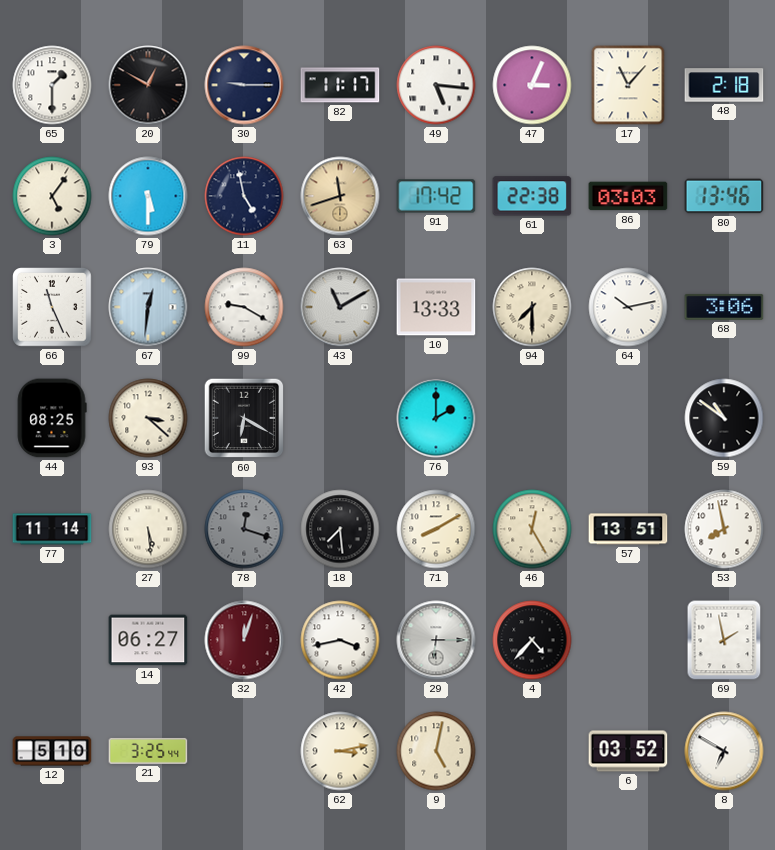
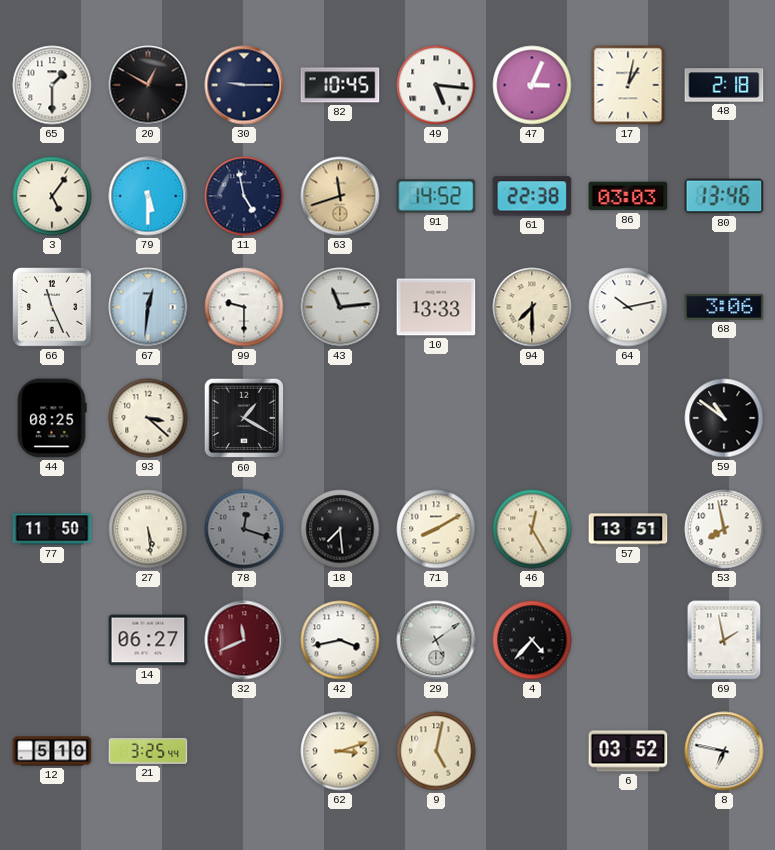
82: 11:17 -> 10:45
17: 11:07 -> 1:02
91: 17:42 -> 14:52
99: 9:20 -> 9:30
43: 11:10 -> 11:14
60: 6:20 -> 1:20
76: 2:00 -> none
77: 11:14 -> 11:50
32: 12:03 -> 11:41
29: 6:15 -> 5:09
62: 3:13 -> 3:12
8: 6:50 -> 6:47
